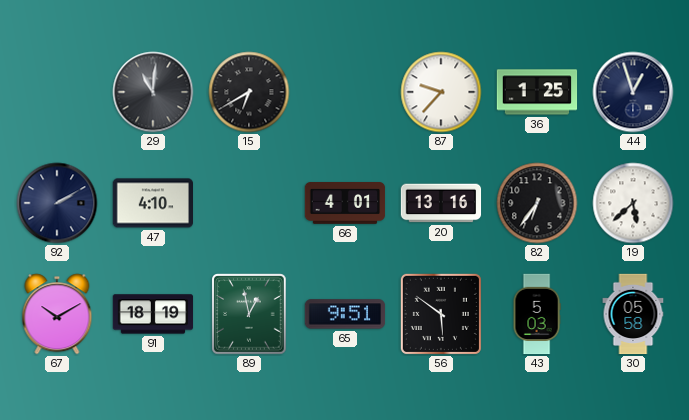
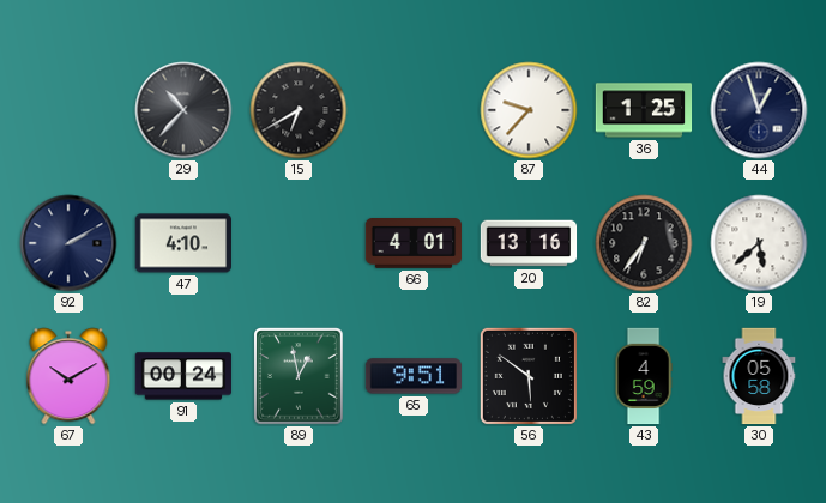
29: 11:01 -> 10:37
91: 18:19 -> 00:24
43: 5:03 -> 4:59
